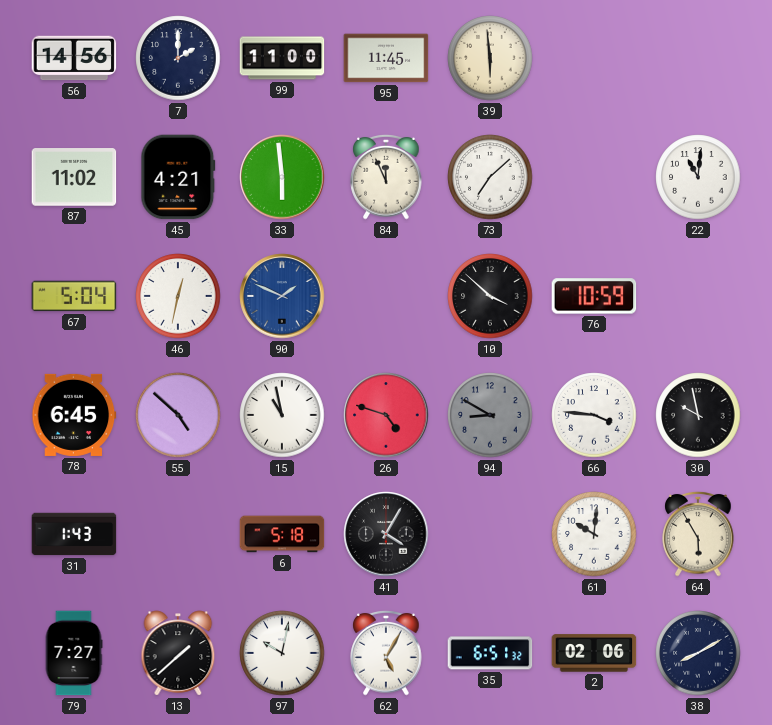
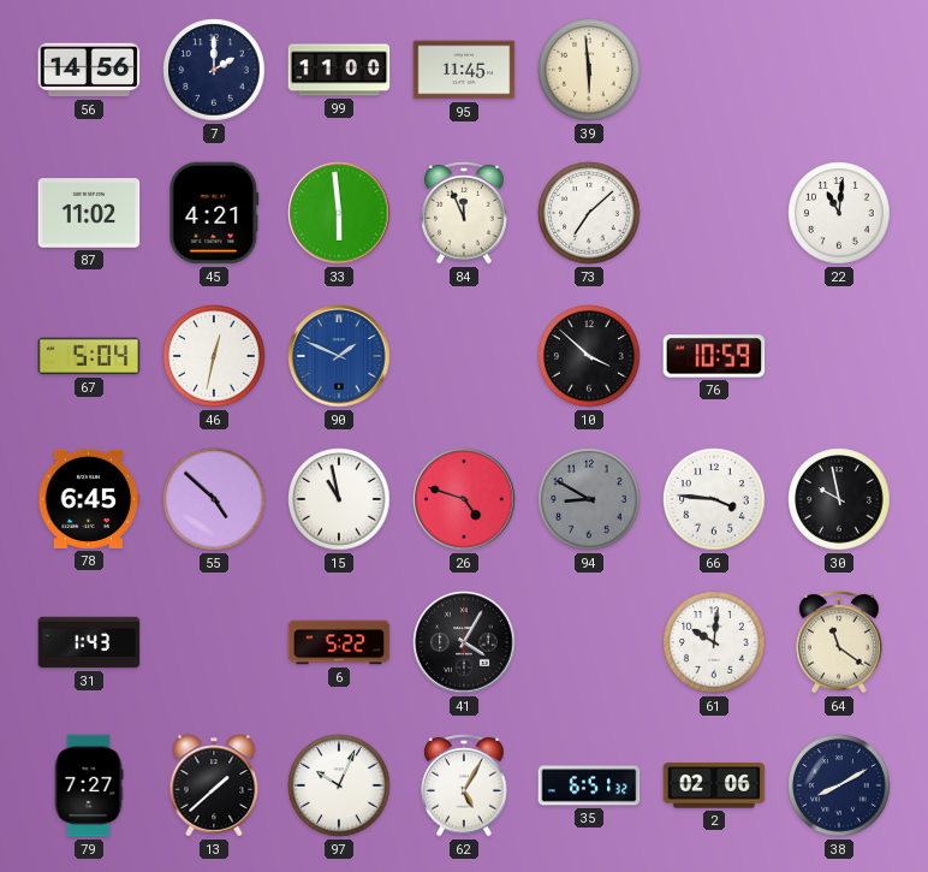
6: 5:18 -> 5:22
64: 5:55 -> 11:21
97: 10:02 -> 10:04
